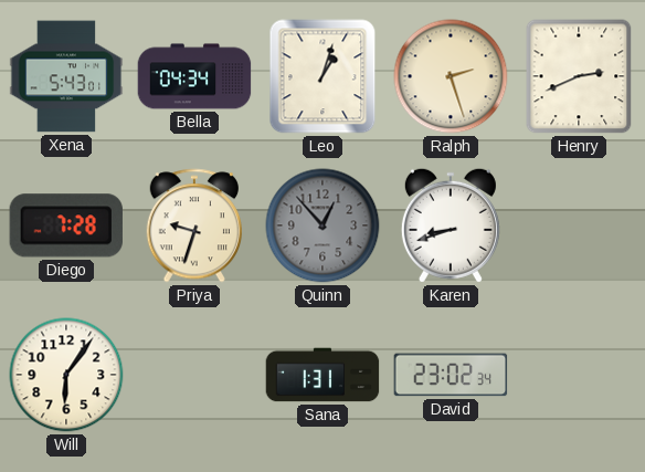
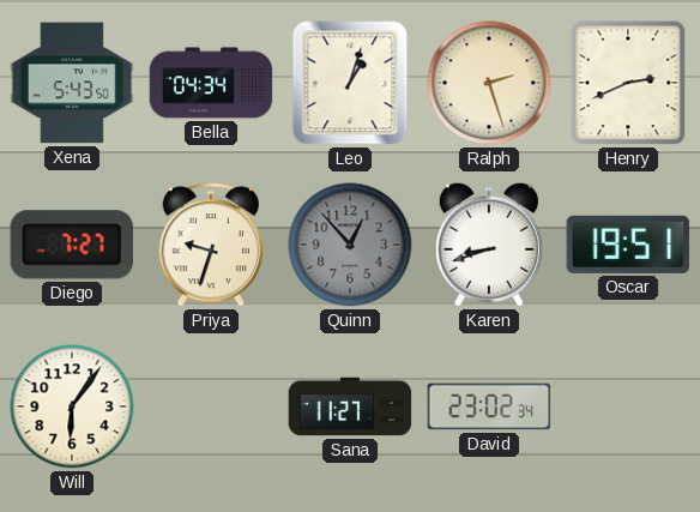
Xena: 5:43:01 -> 5:43:50
Diego: 7:28 -> 7:27
Oscar: none -> 19:51
Sana: 1:31 -> 11:27
